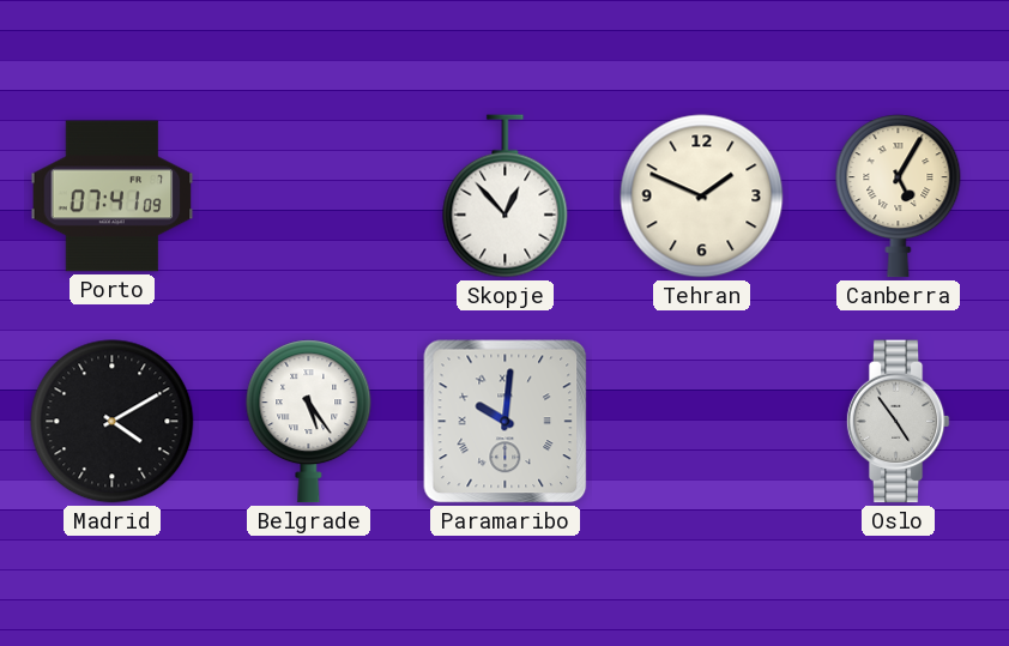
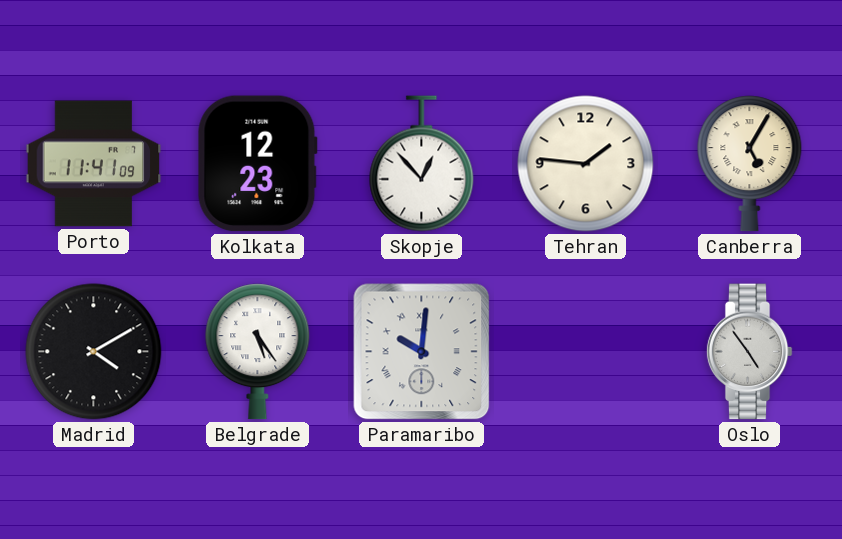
Porto: 07:41 -> 11:41
Kolkata: none -> 12:23
Tehran: 1:49 -> 1:46
